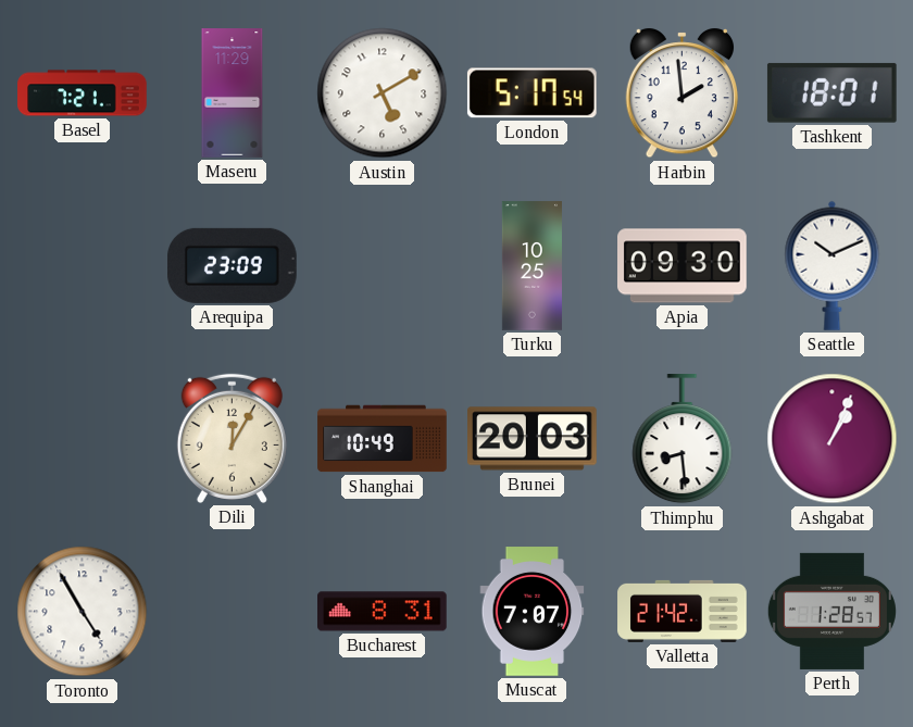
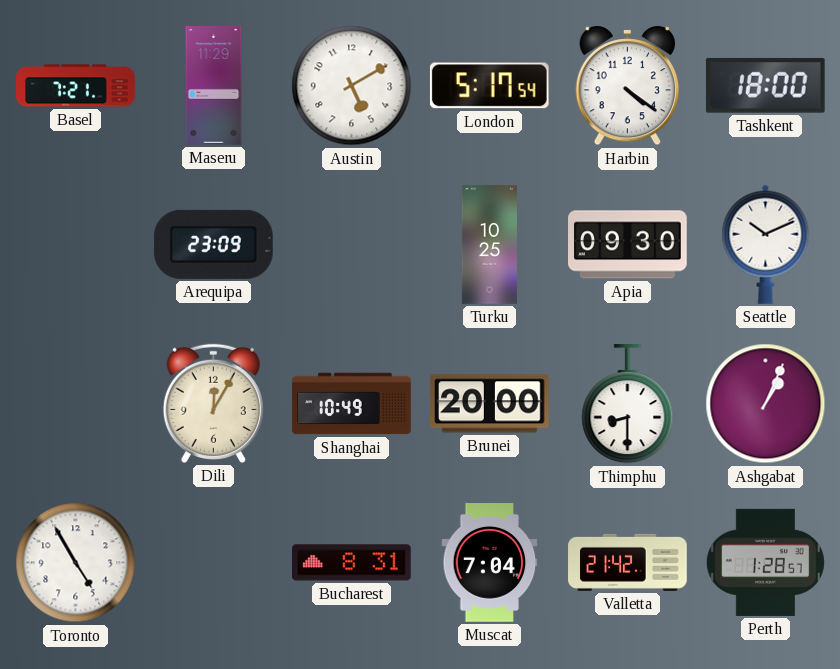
Harbin: 1:59 -> 4:21
Tashkent: 18:01 -> 18:00
Brunei: 20:03 -> 20:00
Thimphu: 8:29 -> 8:30
Muscat: 7:07 -> 7:04
